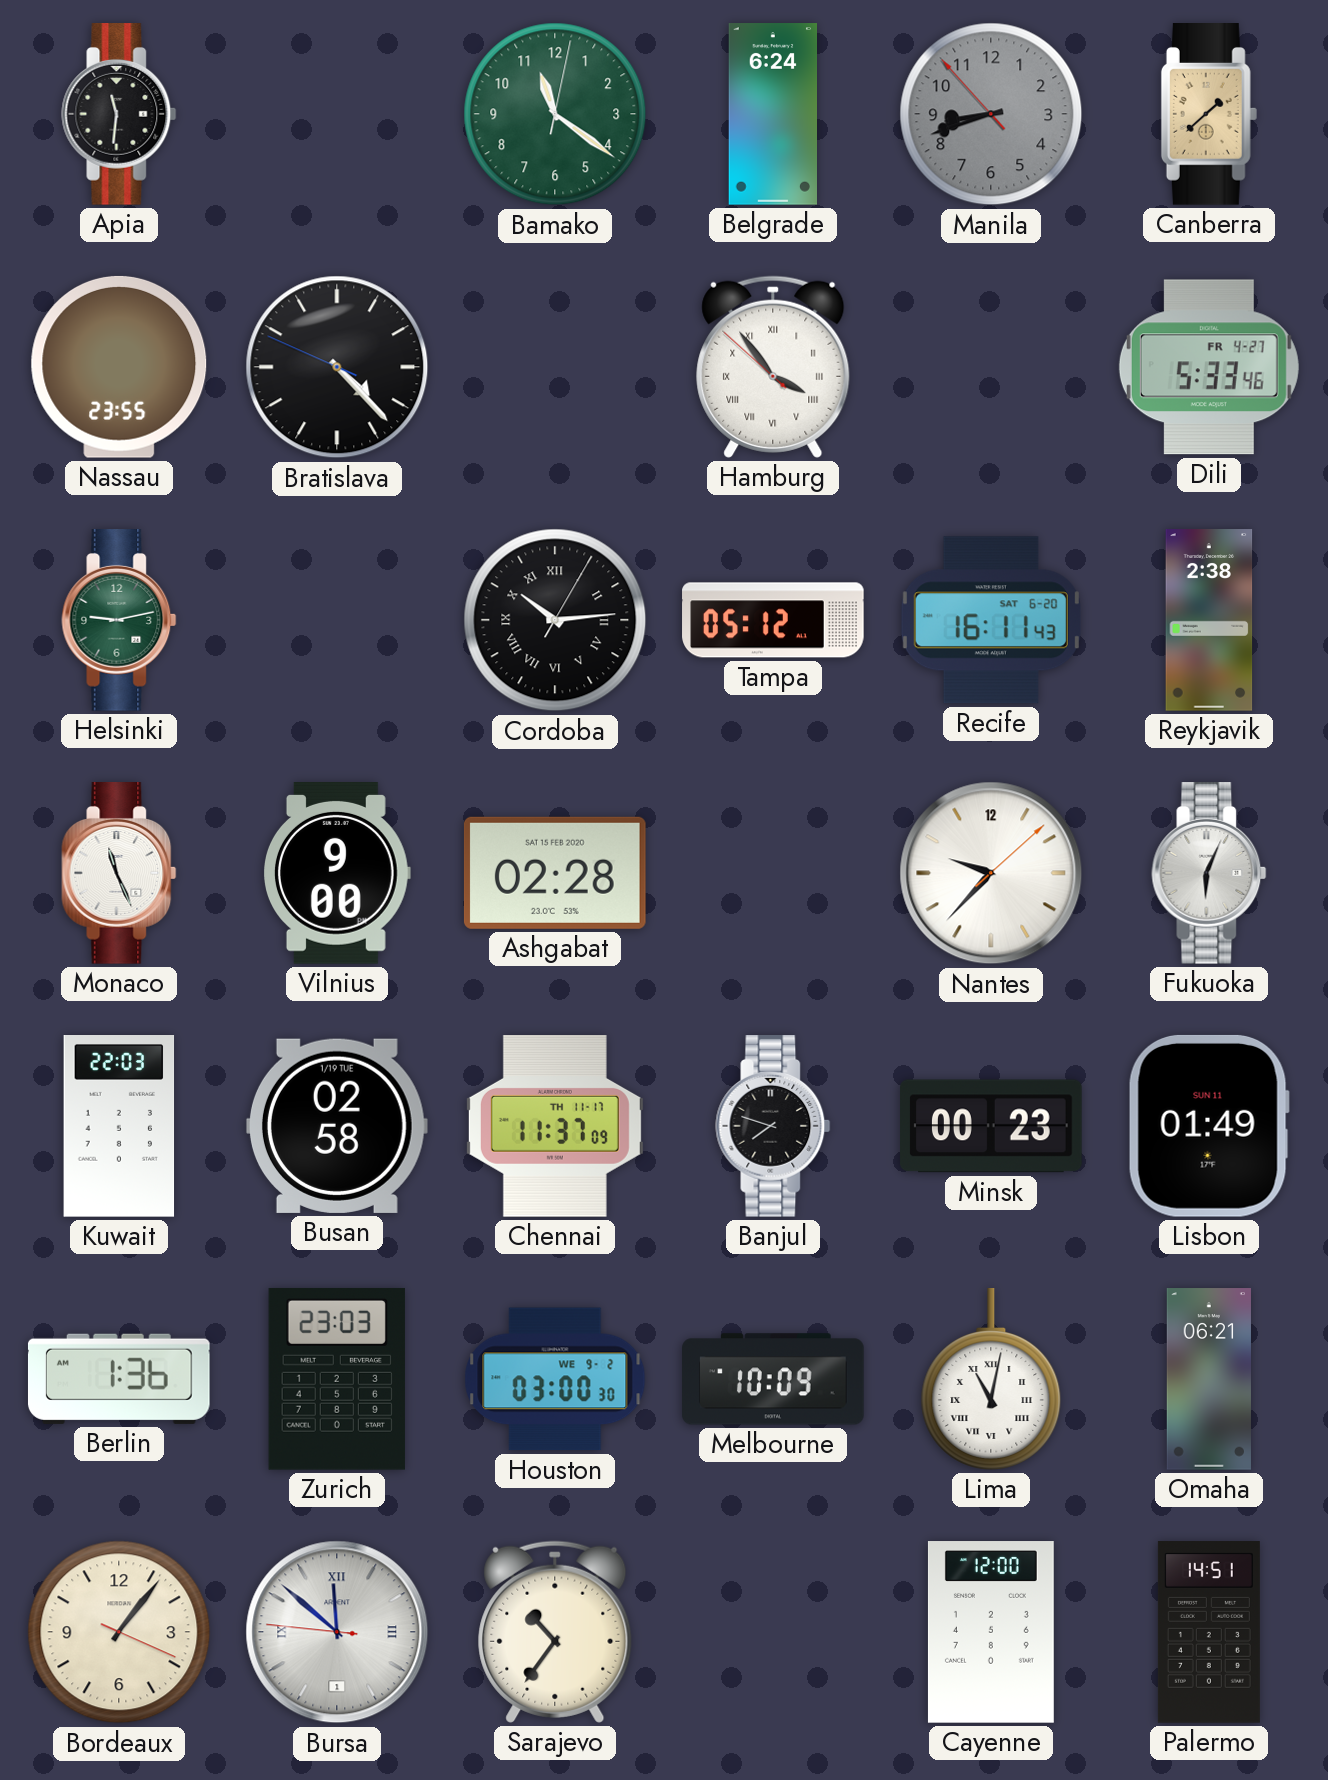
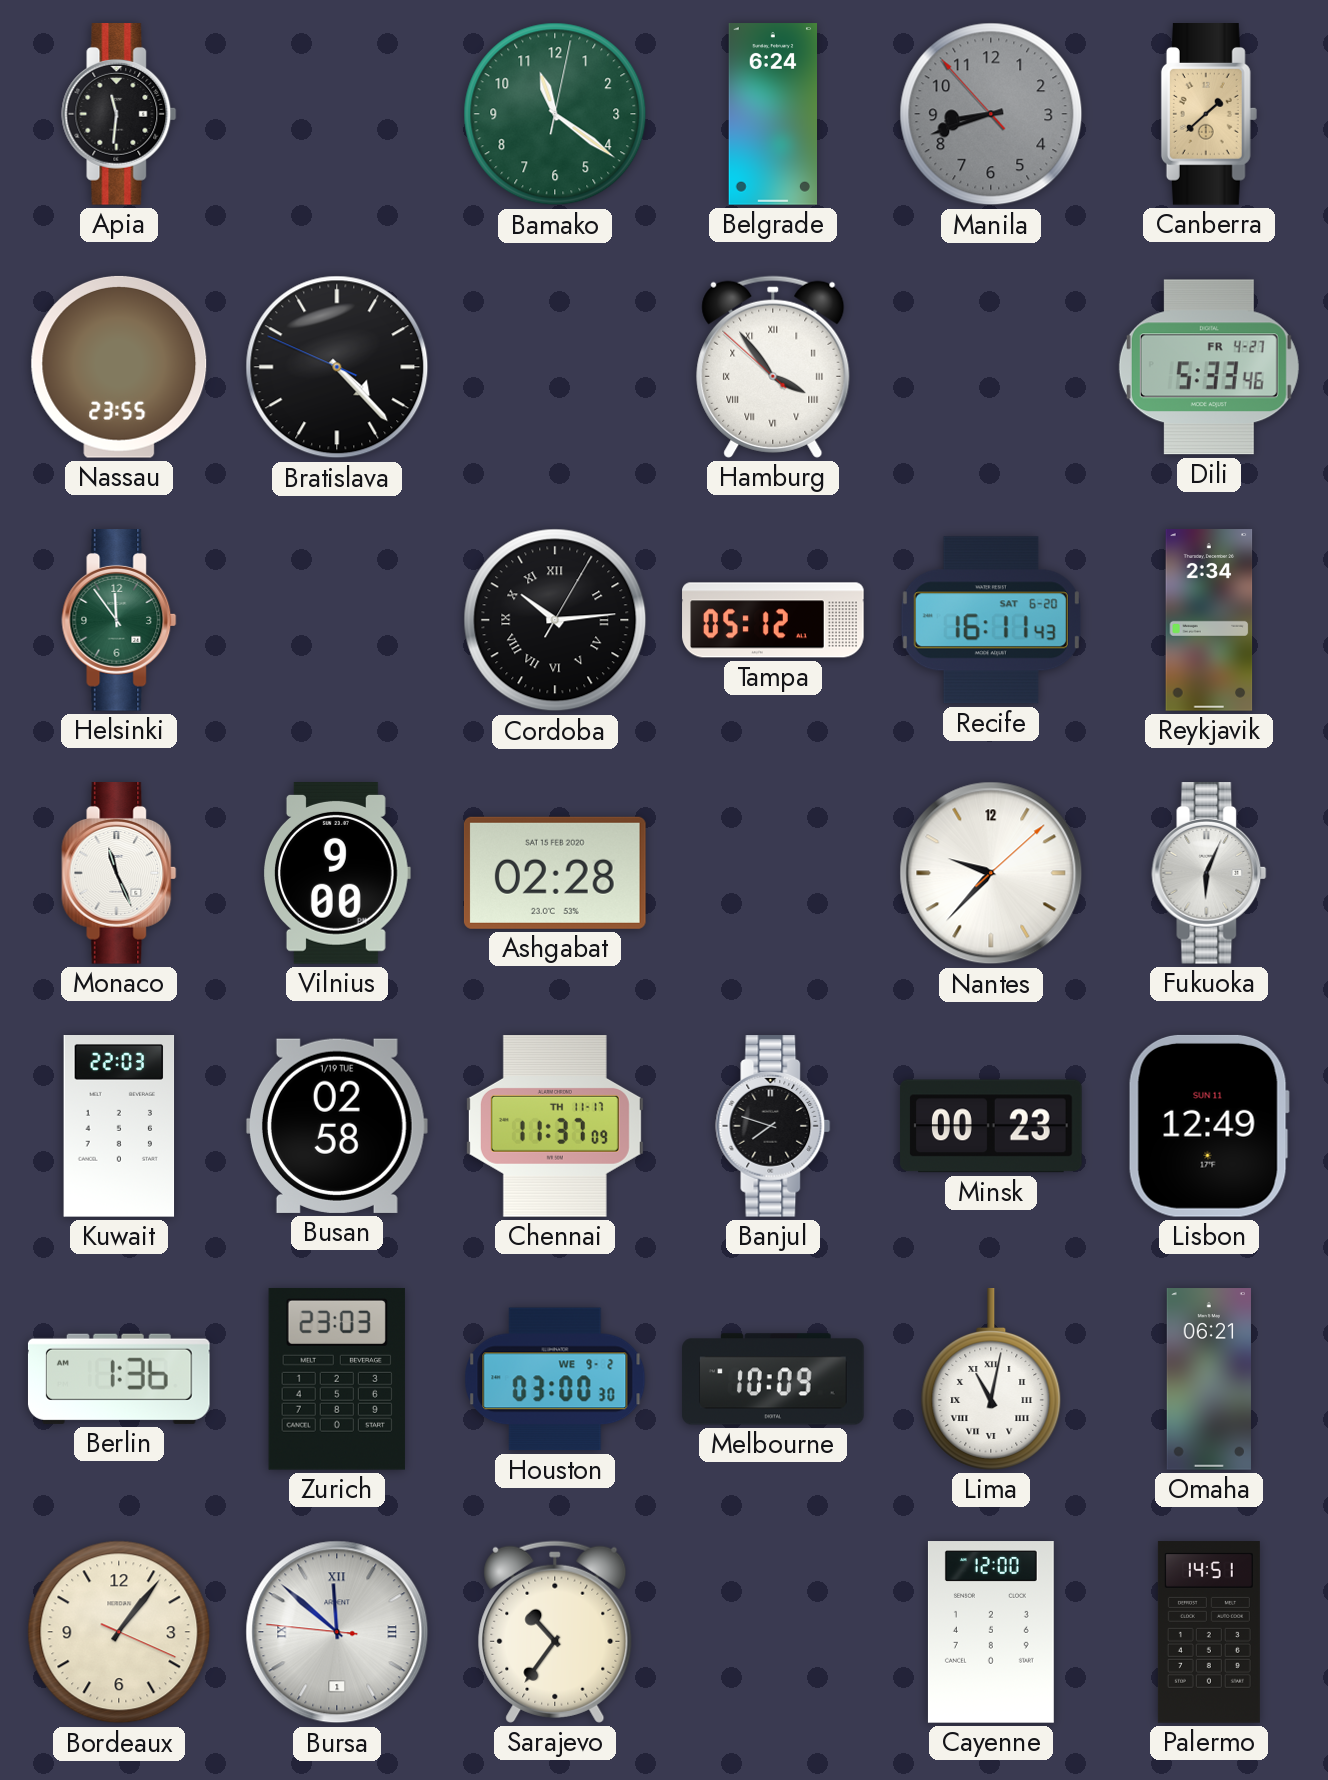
Helsinki: 9:13 -> 11:54
Reykjavik: 2:38 -> 2:34
Lisbon: 01:49 -> 12:49
